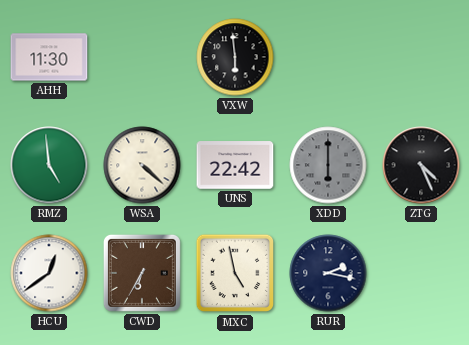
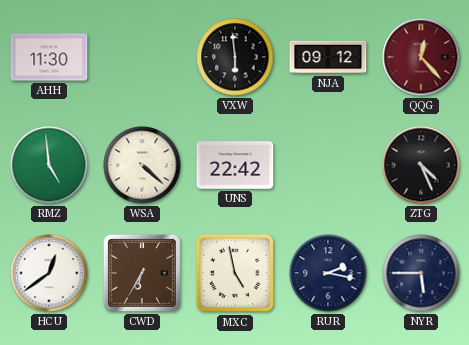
NJA: none -> 09:12
QQG: none -> 12:23
XDD: 6:00 -> none
NYR: none -> 5:45
